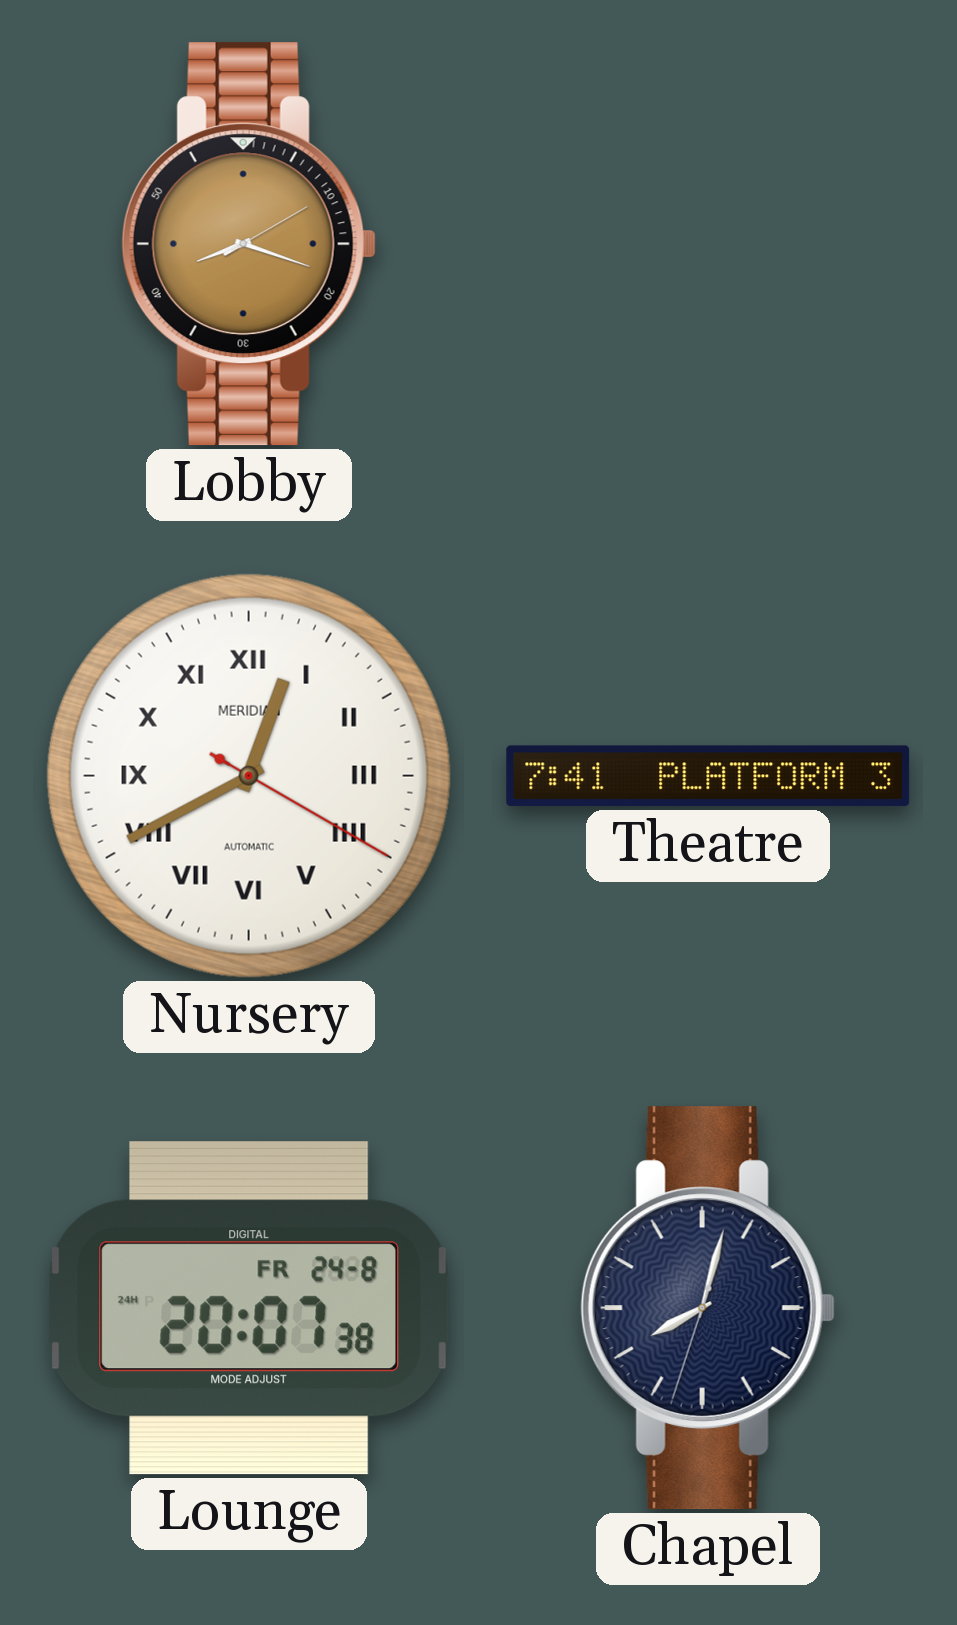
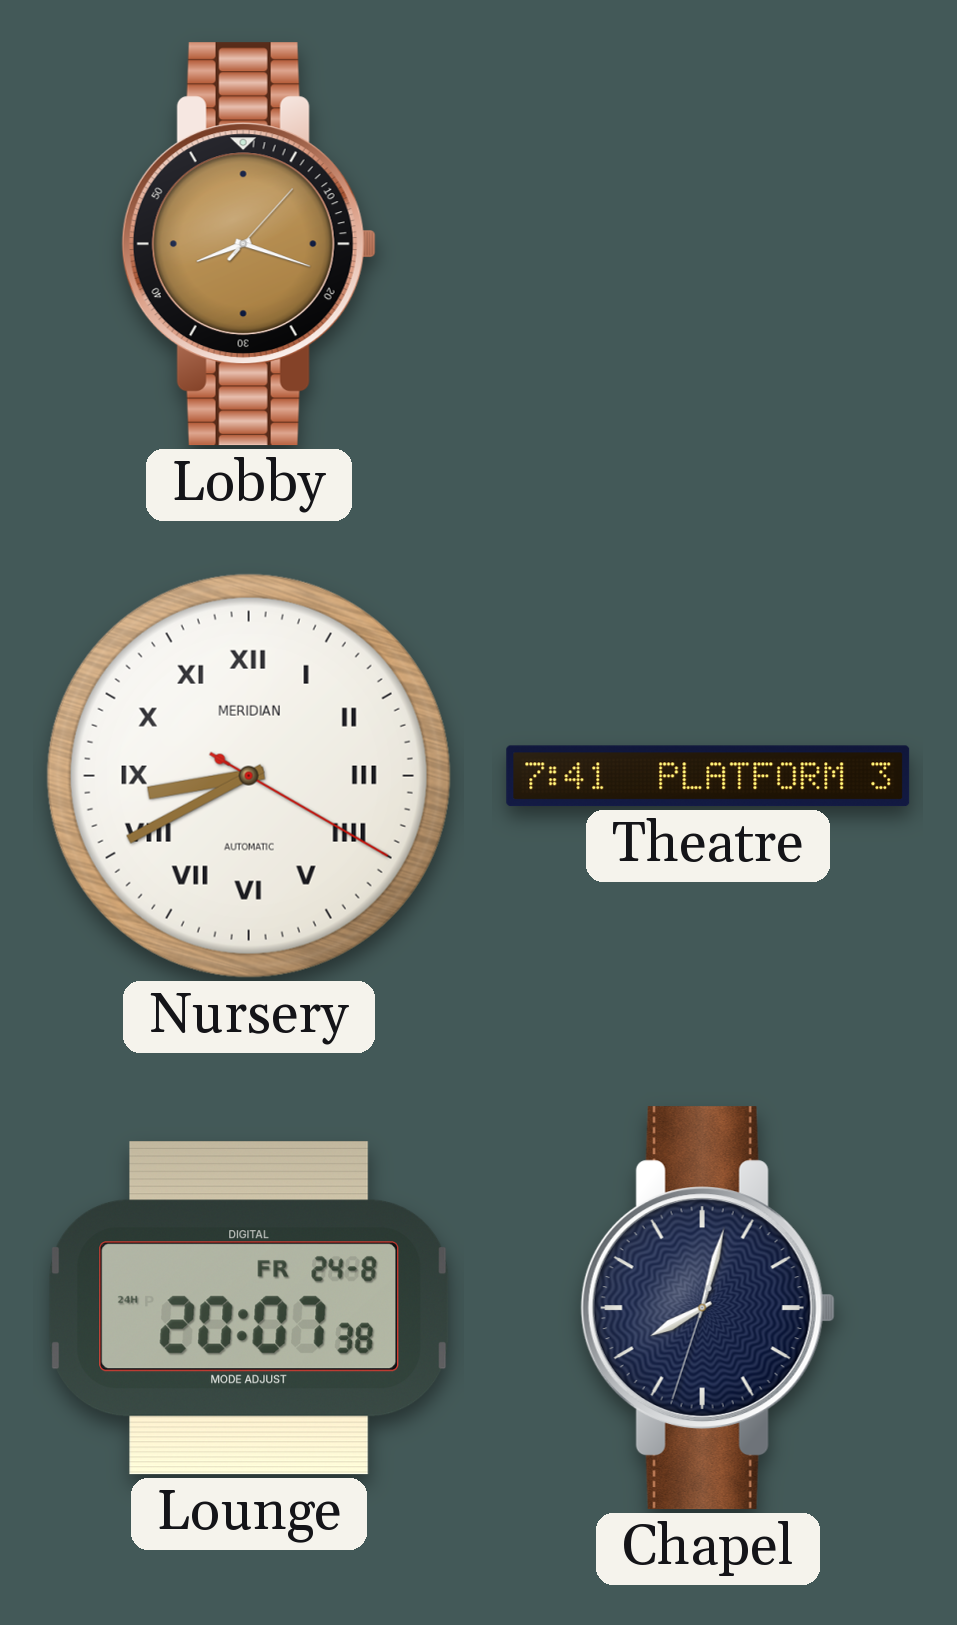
Lobby: 8:18:10 -> 8:18:07
Nursery: 12:40 -> 8:40
